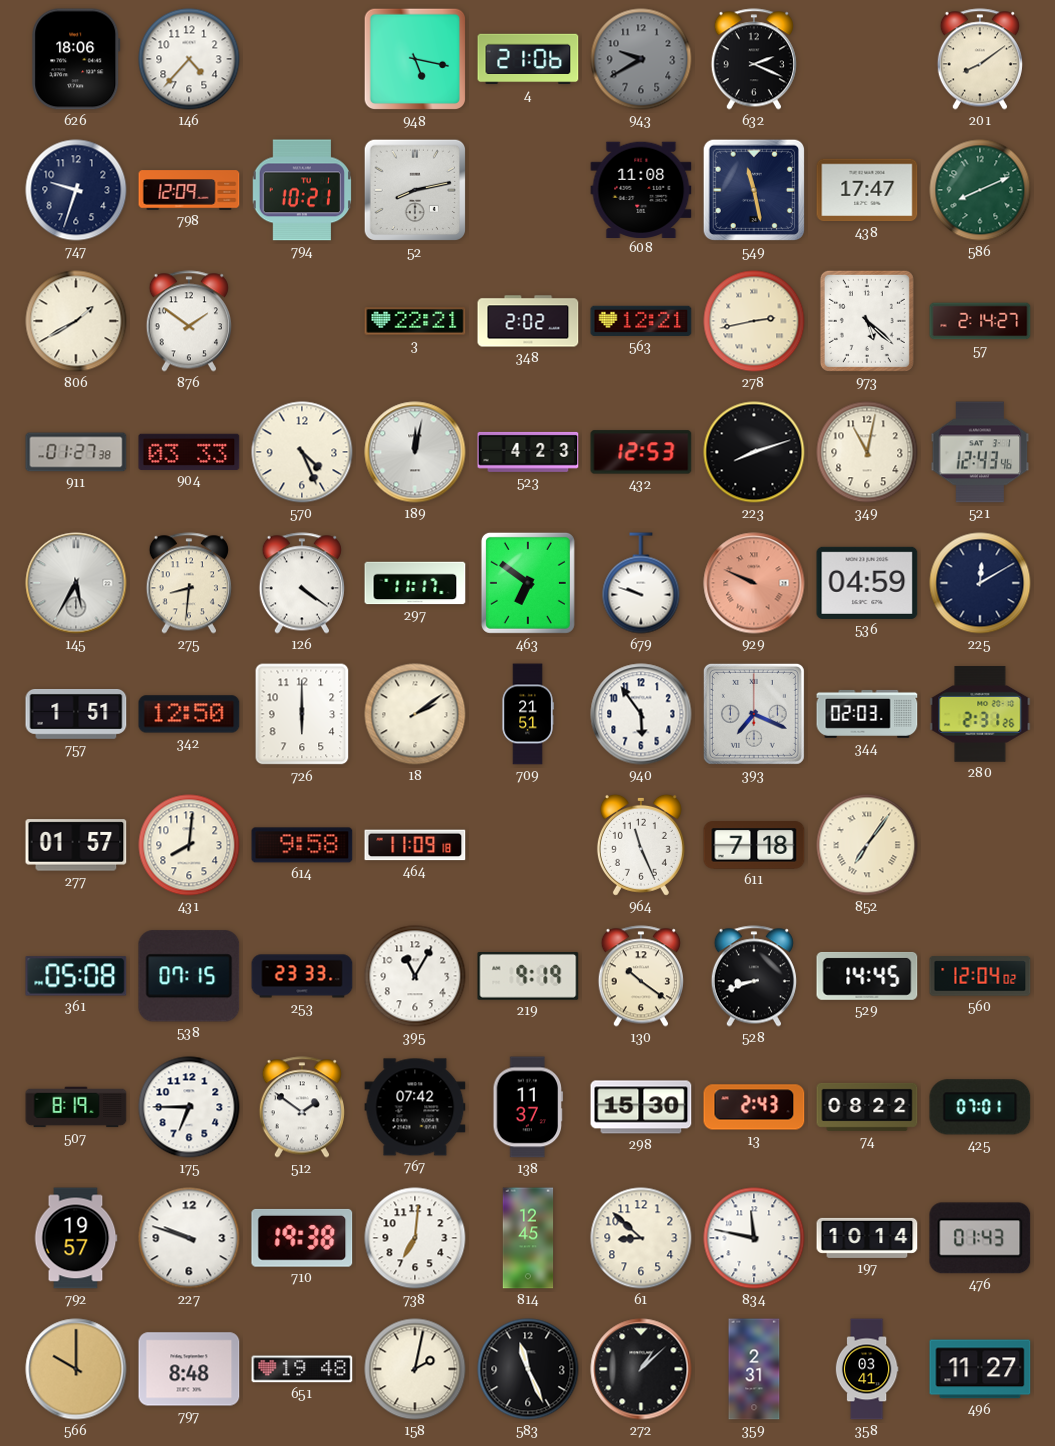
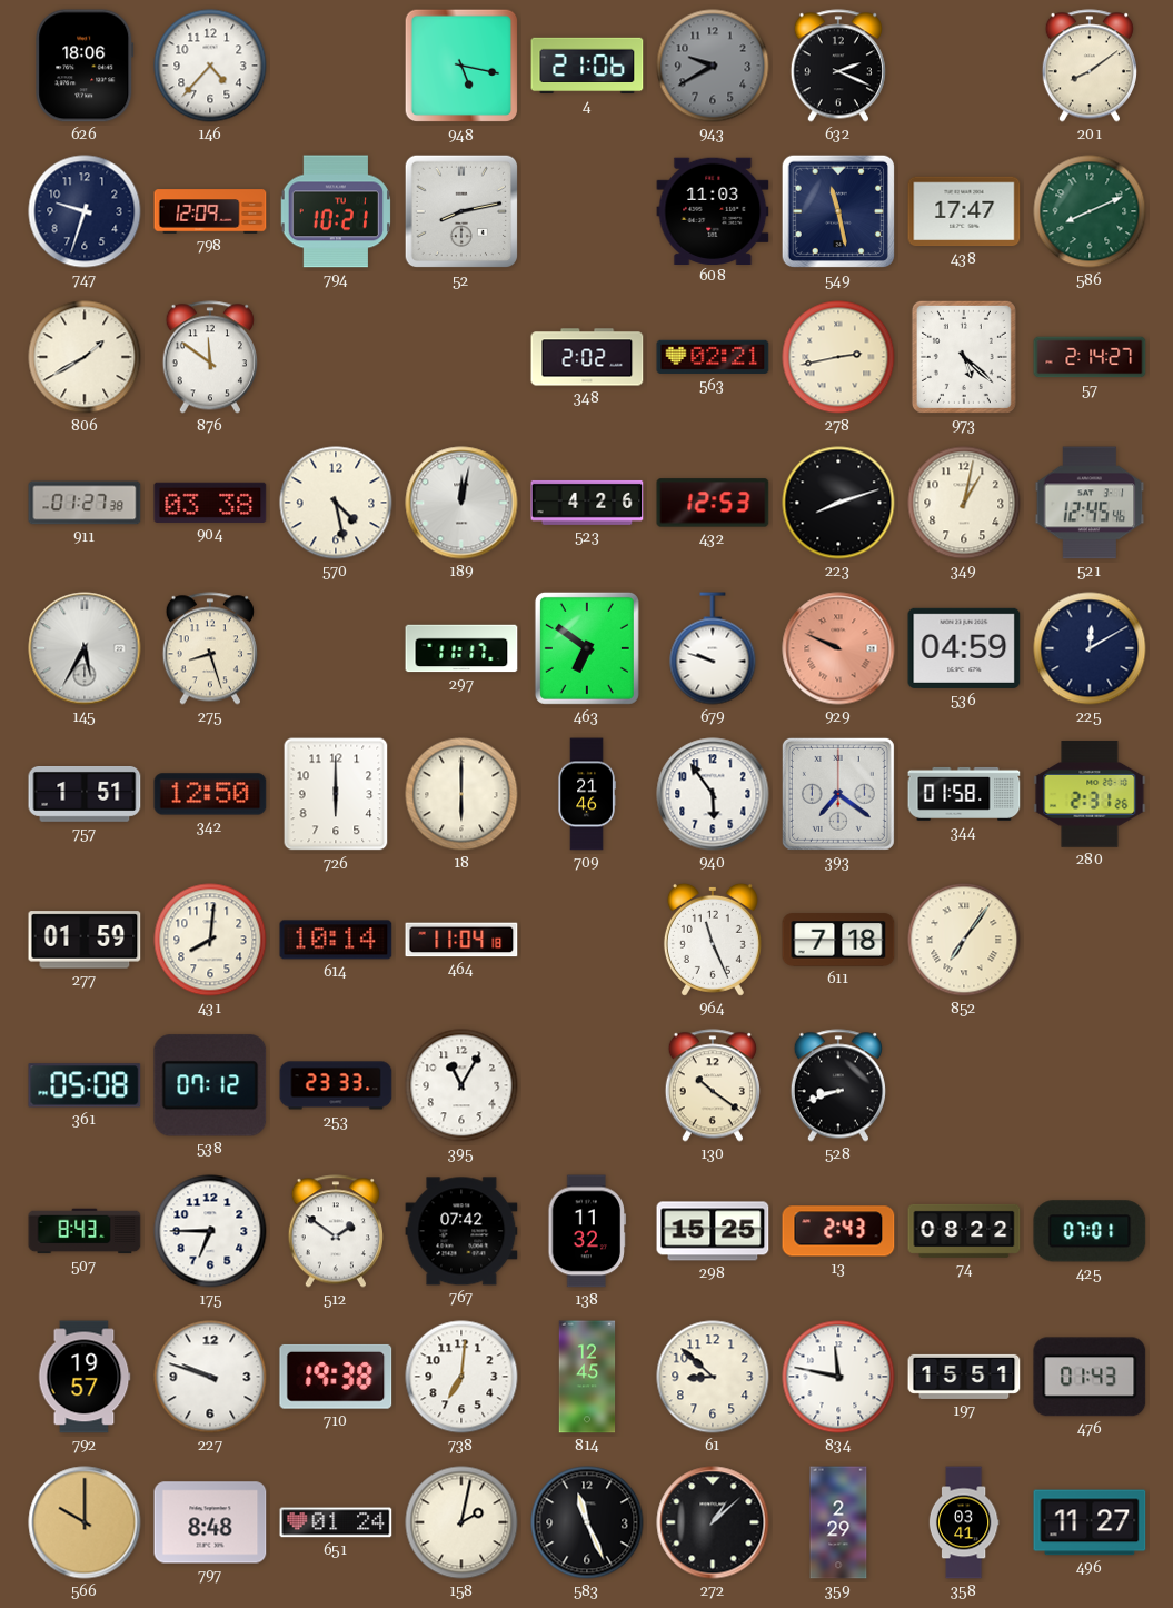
608: 11:08 -> 11:03
876: 1:51 -> 11:51
3: 22:21 -> none
563: 12:21 -> 02:21
904: 03:33 -> 03:38
570: 4:26 -> 4:28
523: 4:23 -> 4:26
349: 11:02 -> 1:02
521: 12:43 -> 12:45
275: 8:31 -> 8:27
126: 4:21 -> none
18: 2:09 -> 6:00
709: 21:51 -> 21:46
393: 7:19 -> 7:21
344: 02:03 -> 01:58
277: 01:57 -> 01:59
614: 9:58 -> 10:14
464: 11:09 -> 11:04
538: 07:15 -> 07:12
219: 9:19 -> none
529: 14:45 -> none
560: 12:04 -> none
507: 8:19 -> 8:43
138: 11:37 -> 11:32
298: 15:30 -> 15:25
197: 10:14 -> 15:51
651: 19:48 -> 01:24
359: 2:31 -> 2:29
